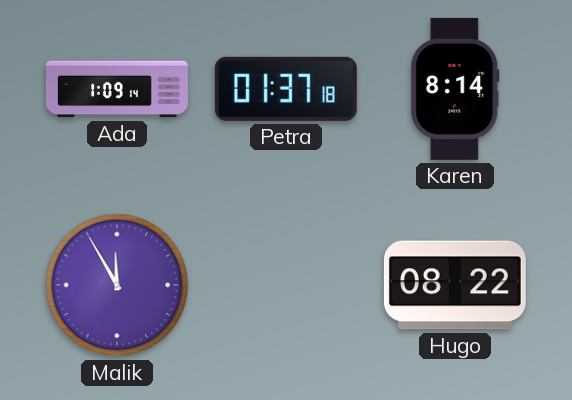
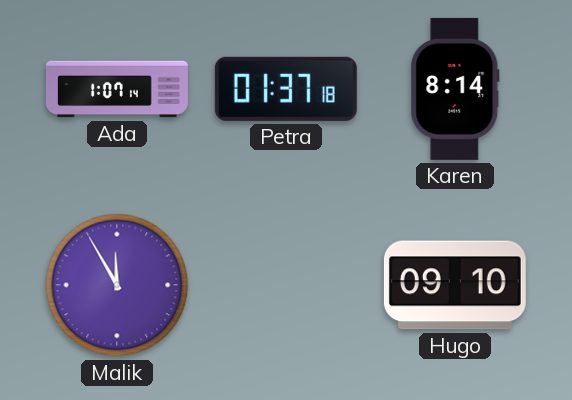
Ada: 1:09 -> 1:07
Hugo: 08:22 -> 09:10
